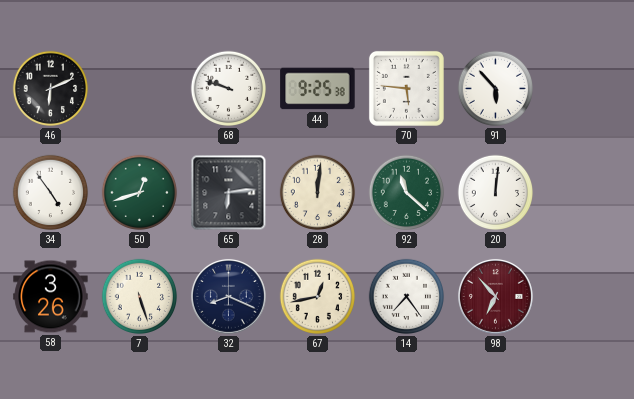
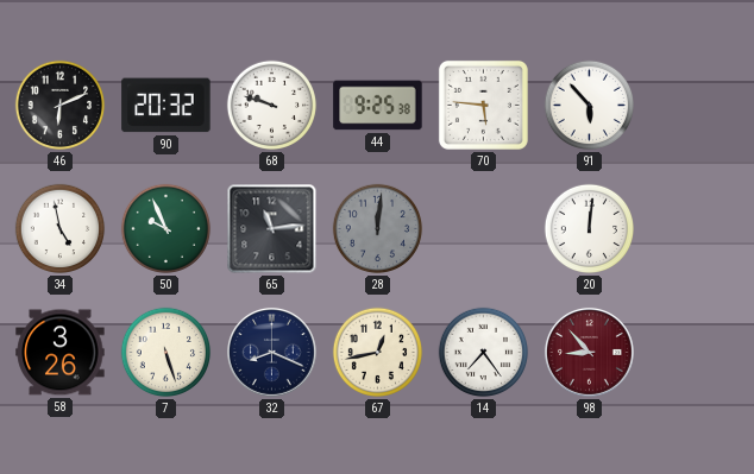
90: none -> 20:32
34: 4:54 -> 4:58
50: 12:42 -> 9:56
65: 6:14 -> 11:14
28 dial: cream -> grey
92: 11:22 -> none
98: 6:53 -> 8:53
